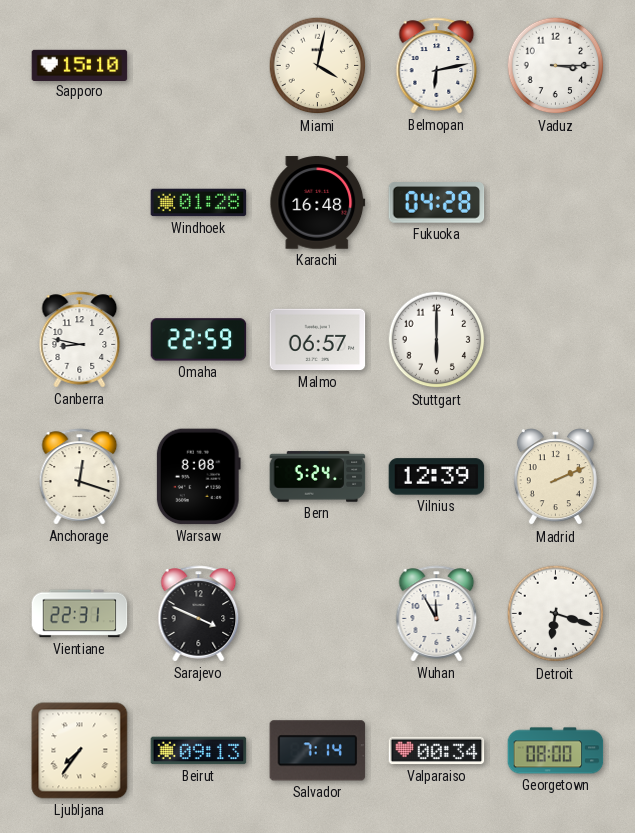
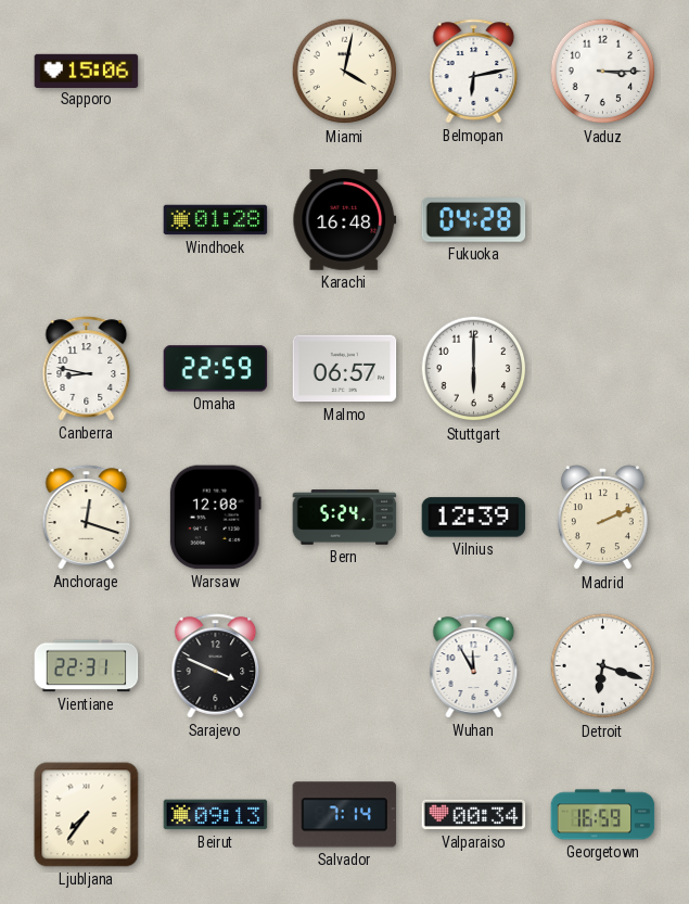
Sapporo: 15:10 -> 15:06
Warsaw: 8:08 -> 12:08
Georgetown: 08:00 -> 16:59
